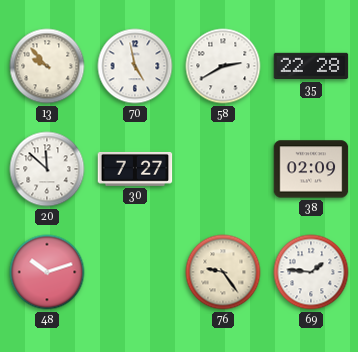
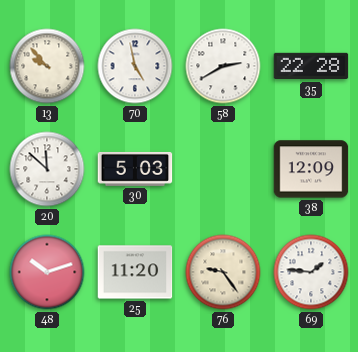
30: 7:27 -> 5:03
38: 02:09 -> 12:09
25: none -> 11:20
